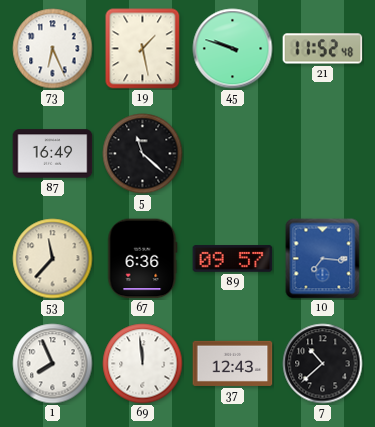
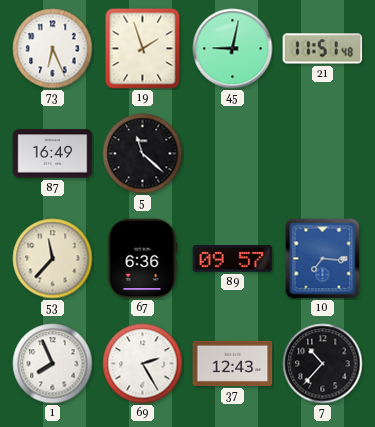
19: 1:28 -> 1:57
45: 9:48 -> 9:02
21: 11:52 -> 11:51
69: 11:59 -> 2:25
7: 10:38 -> 10:37
